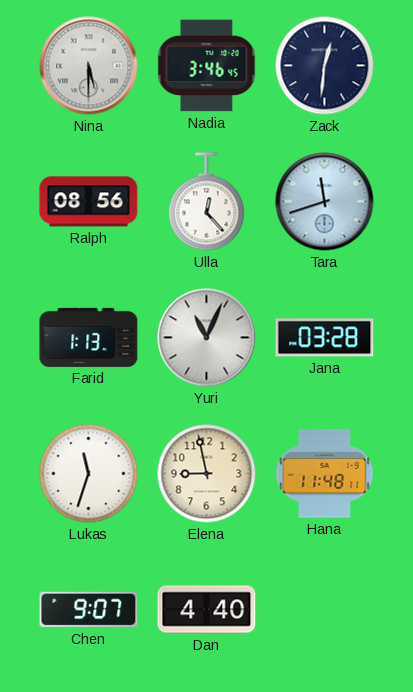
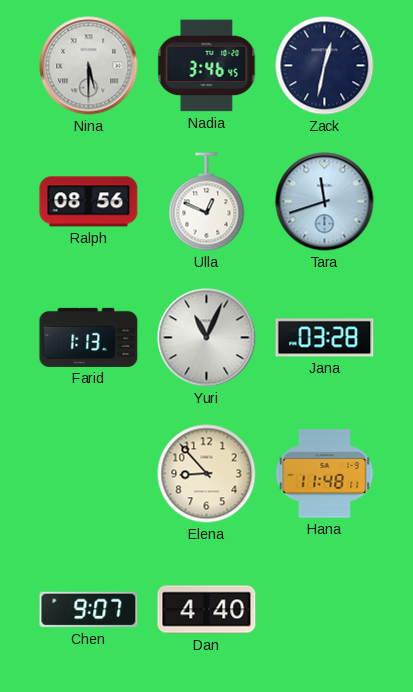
Zack: 12:31 -> 12:32
Ulla: 12:23 -> 12:49
Lukas: 11:33 -> none
Elena: 8:58 -> 8:53
